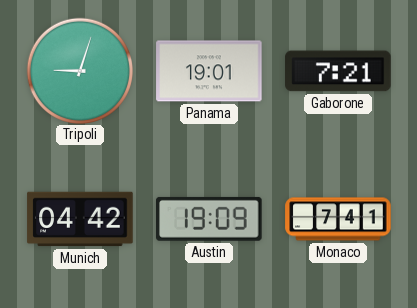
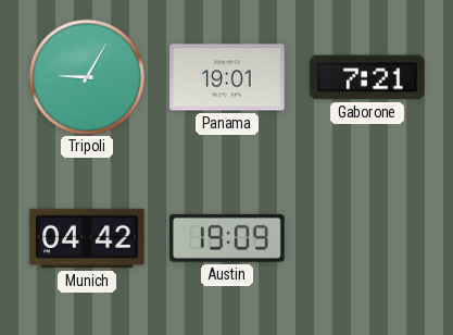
Tripoli: 9:03 -> 9:05
Monaco: 7:41 -> none
